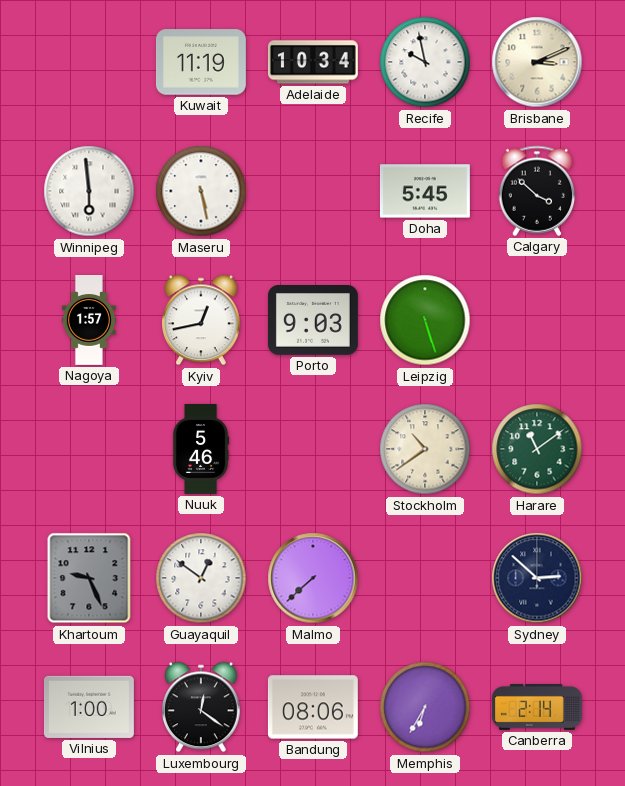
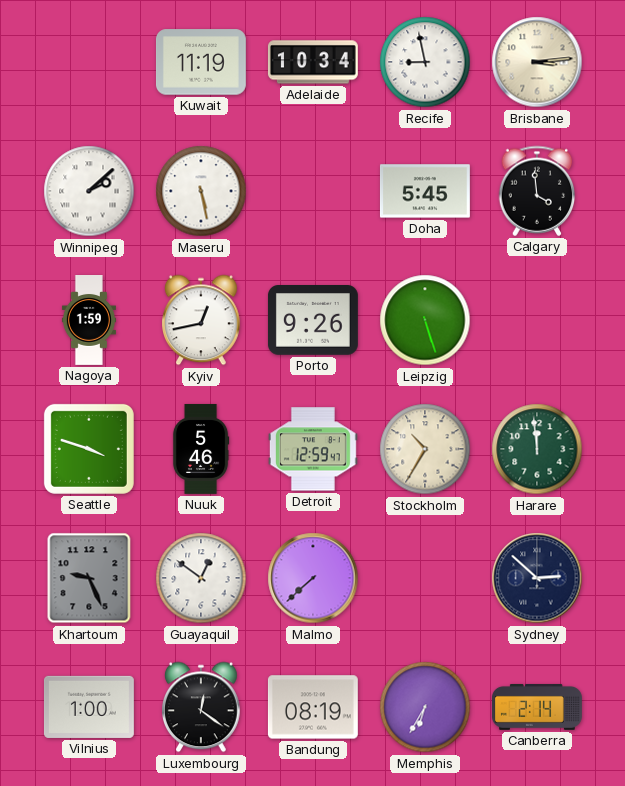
Recife: 9:58 -> 8:58
Brisbane: 3:11 -> 3:14
Winnipeg: 5:59 -> 2:08
Calgary: 3:52 -> 3:59
Nagoya: 1:57 -> 1:59
Porto: 9:03 -> 9:26
Seattle: none -> 3:48
Detroit: none -> 12:59
Stockholm: 10:39 -> 10:35
Harare: 11:09 -> 11:59
Bandung: 08:06 -> 08:19
